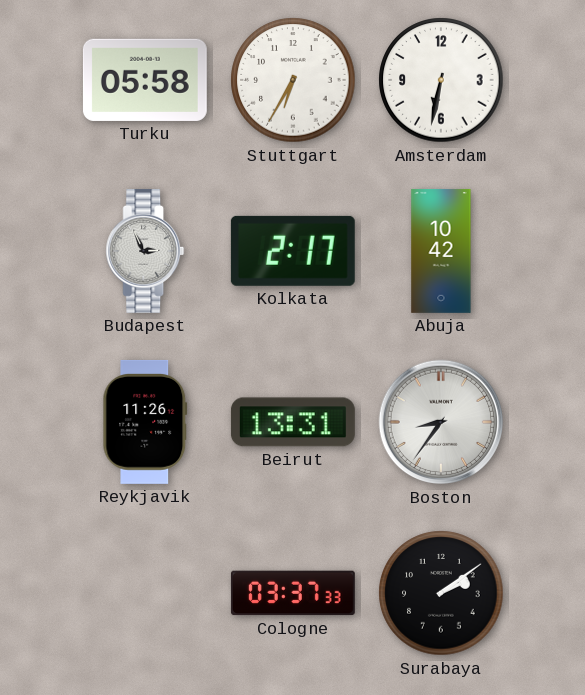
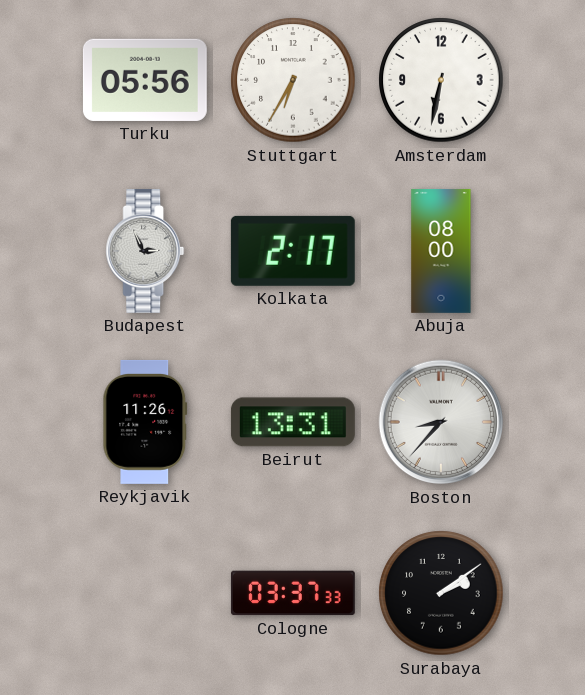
Turku: 05:58 -> 05:56
Abuja: 10:42 -> 08:00
Boston: 8:36 -> 8:37
